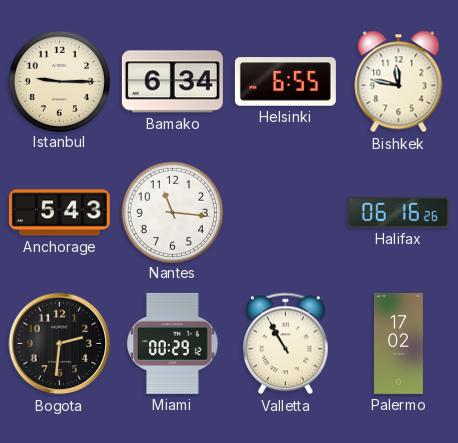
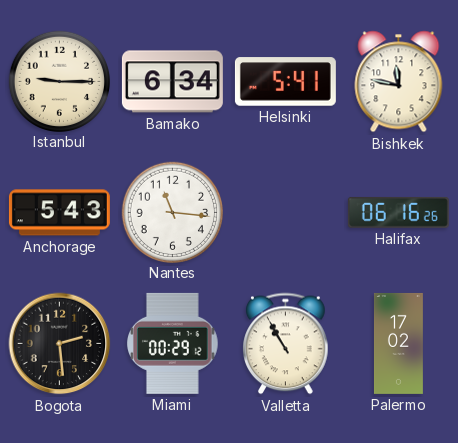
Helsinki: 6:55 -> 5:41
Bogota: 2:31 -> 2:29
